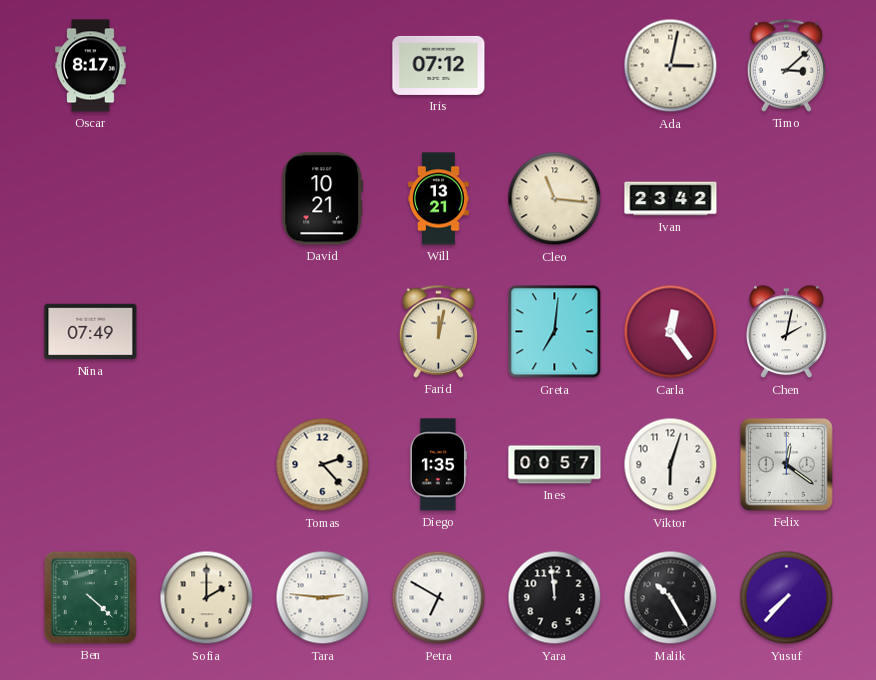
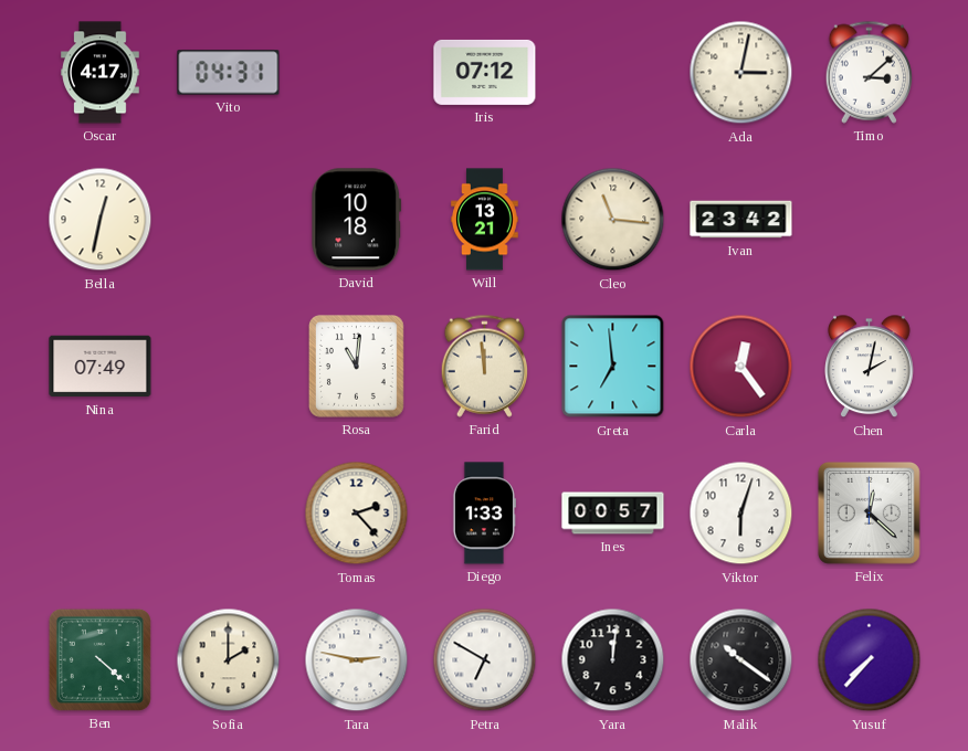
Oscar: 8:17 -> 4:17
Vito: none -> 04:31
Bella: none -> 12:32
David: 10:21 -> 10:18
Rosa: none -> 11:01
Farid: 12:02 -> 11:59
Greta: 7:01 -> 6:59
Diego: 1:35 -> 1:33
Felix: 12:21 -> 12:22
Tara: 2:46 -> 2:47
Yara: 11:59 -> 12:01
Malik: 10:25 -> 10:21
